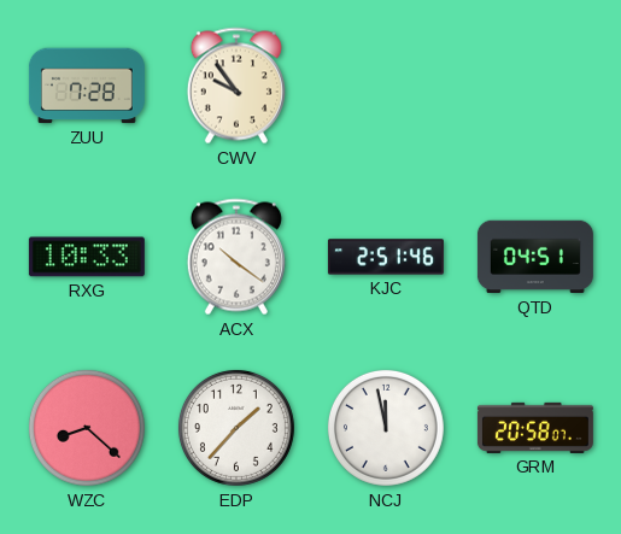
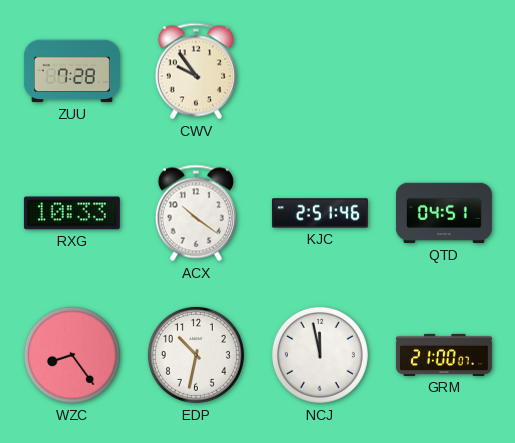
WZC: 8:22 -> 8:24
EDP: 1:37 -> 10:32
GRM: 20:58 -> 21:00
